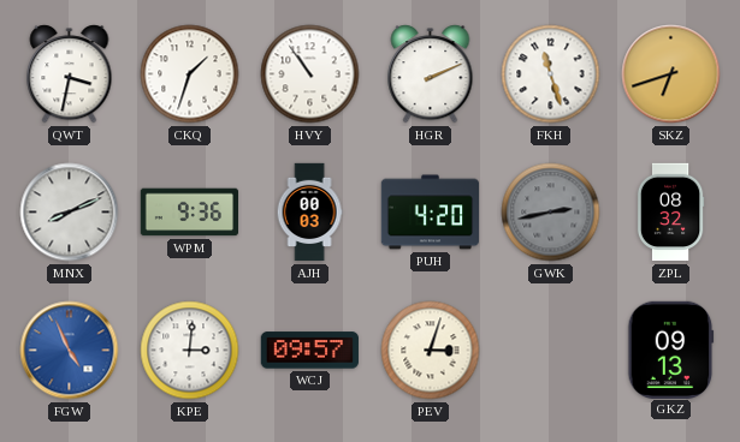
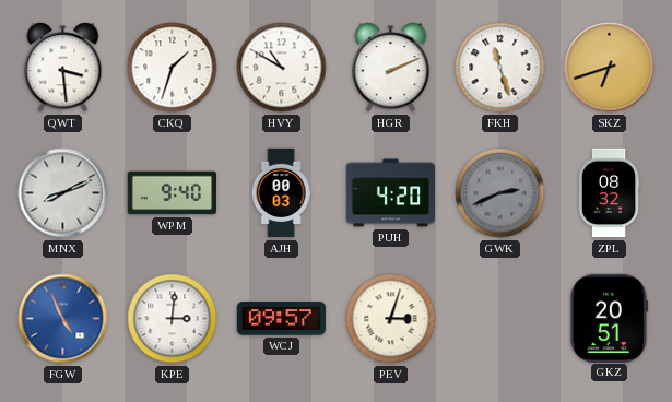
QWT: 3:32 -> 3:29
HVY: 10:54 -> 10:50
WPM: 9:36 -> 9:40
GWK: 2:43 -> 2:41
GKZ: 09:13 -> 20:51
